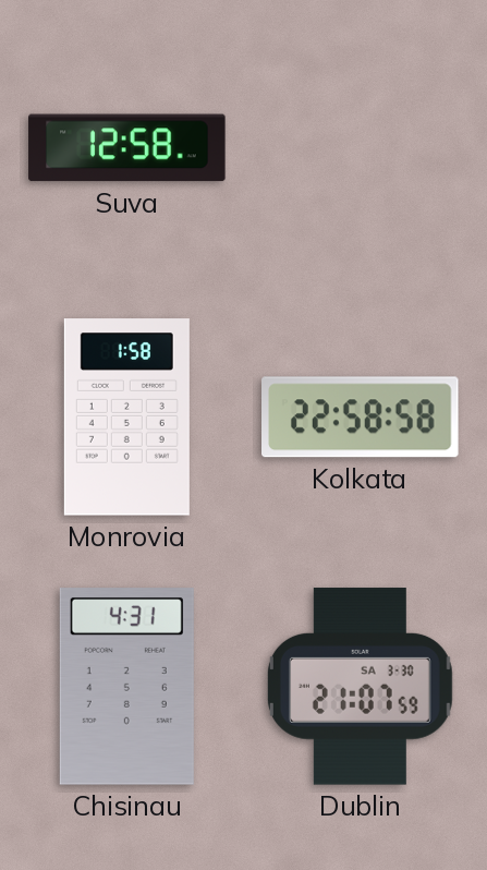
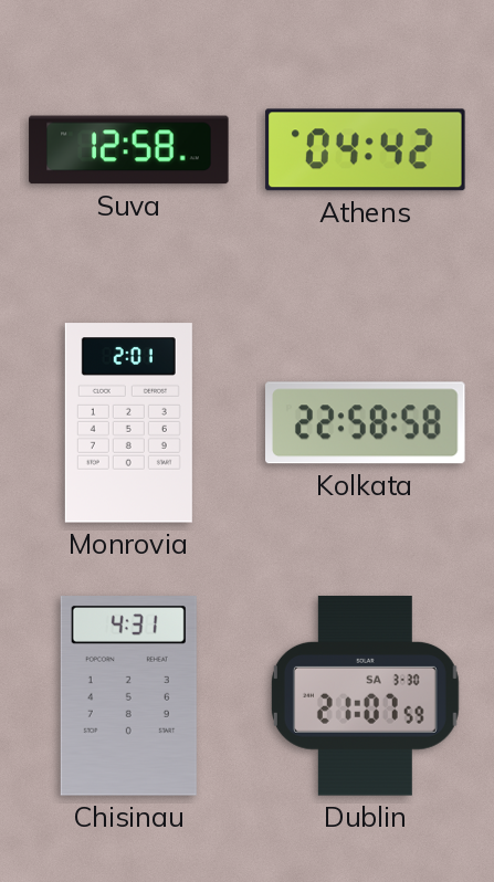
Athens: none -> 04:42
Monrovia: 1:58 -> 2:01
